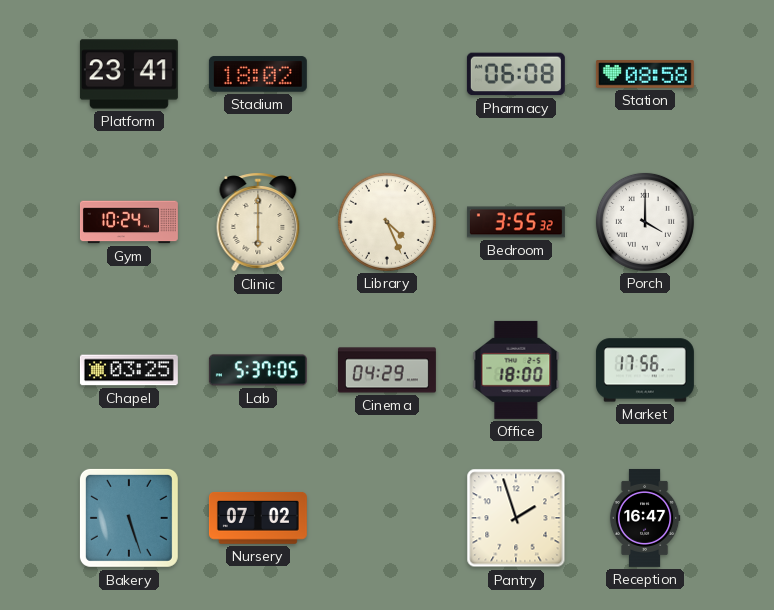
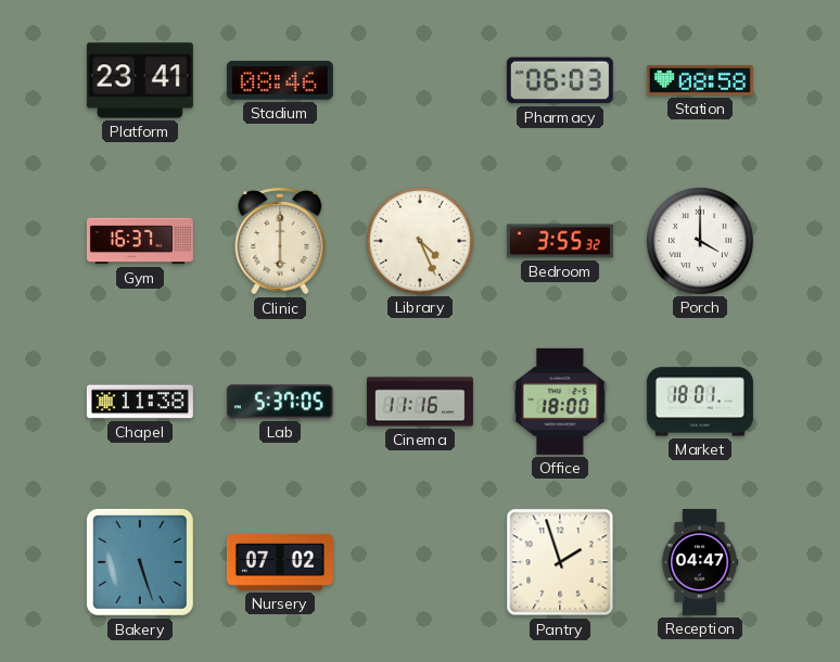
Stadium: 18:02 -> 08:46
Pharmacy: 06:08 -> 06:03
Gym: 10:24 -> 16:37
Chapel: 03:25 -> 11:38
Cinema: 04:29 -> 11:16
Market: 17:56 -> 18:01
Reception: 16:47 -> 04:47
